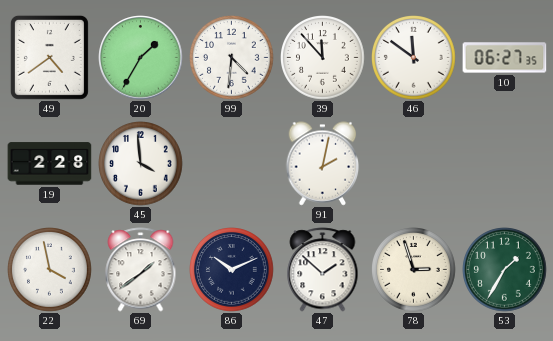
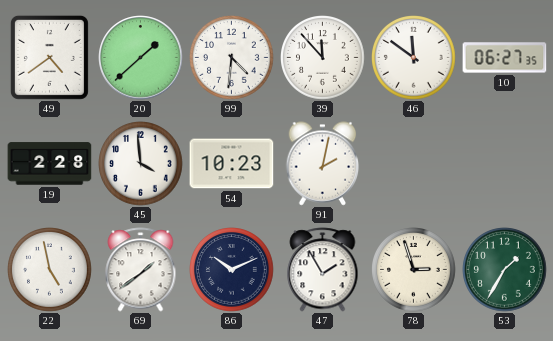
20: 1:35 -> 1:38
54: none -> 10:23
22: 3:58 -> 4:58
47: 1:52 -> 1:55
